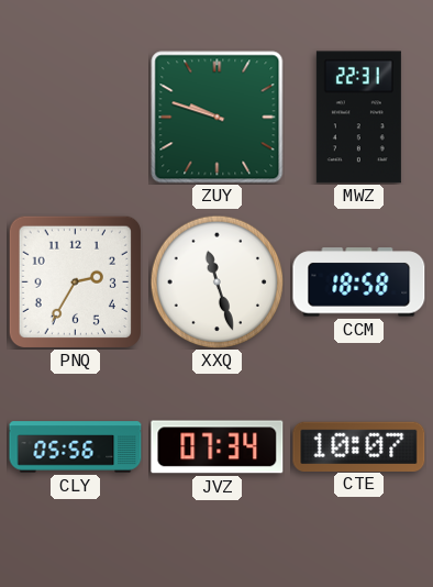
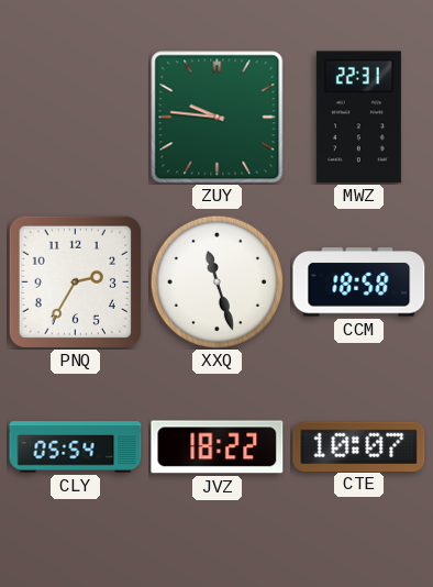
ZUY: 9:48 -> 9:46
CLY: 05:56 -> 05:54
JVZ: 07:34 -> 18:22
